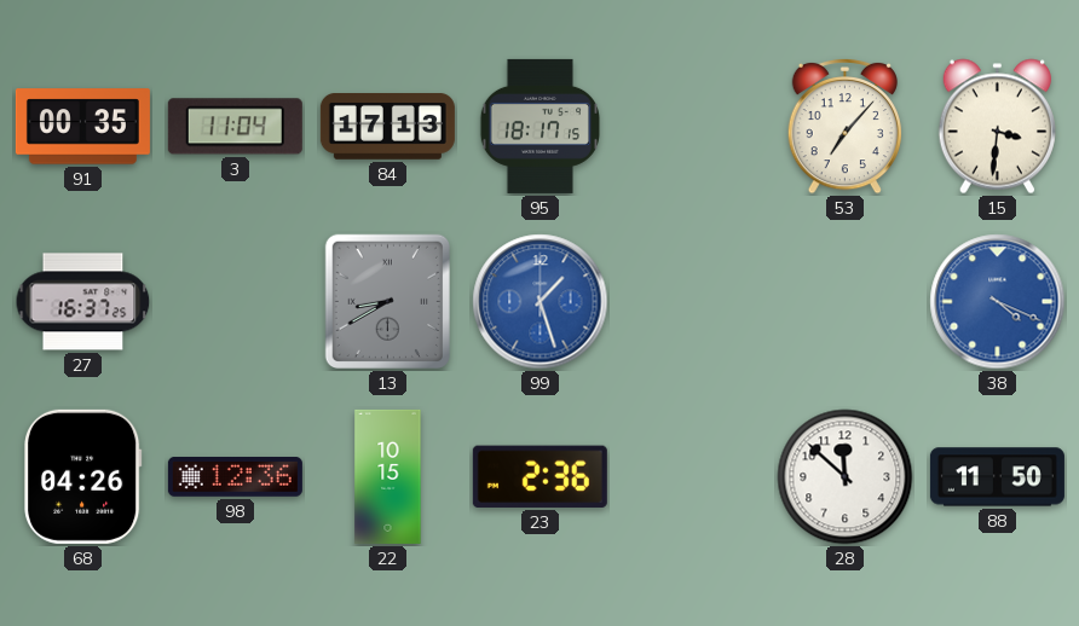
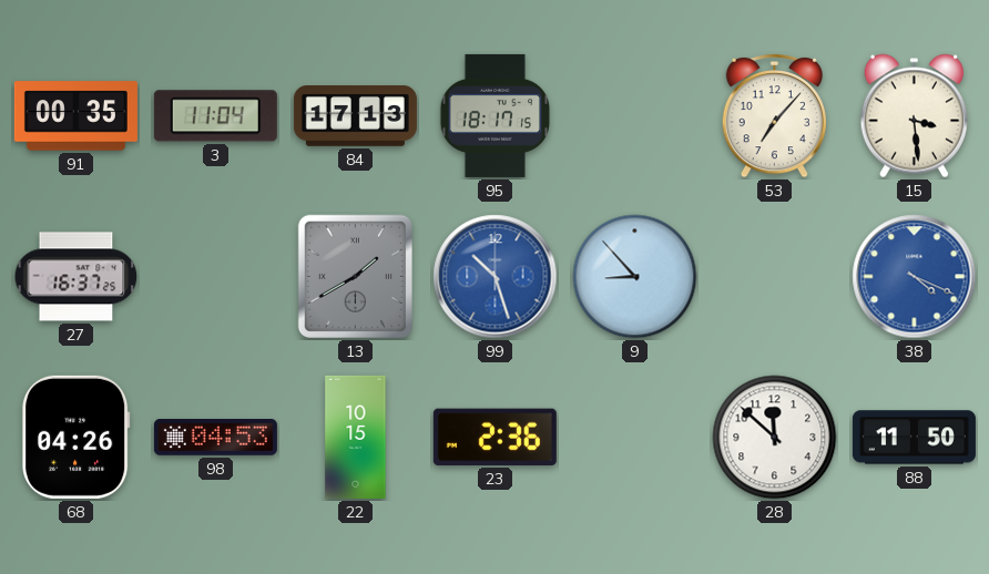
15: 3:31 -> 3:29
13: 8:40 -> 1:40
99: 1:27 -> 10:27
9: none -> 8:53
98: 12:36 -> 04:53
